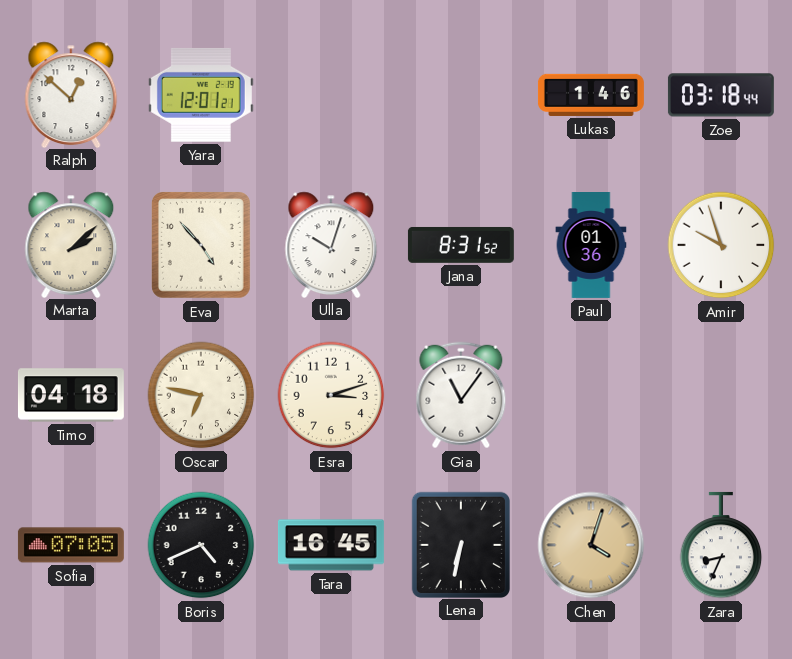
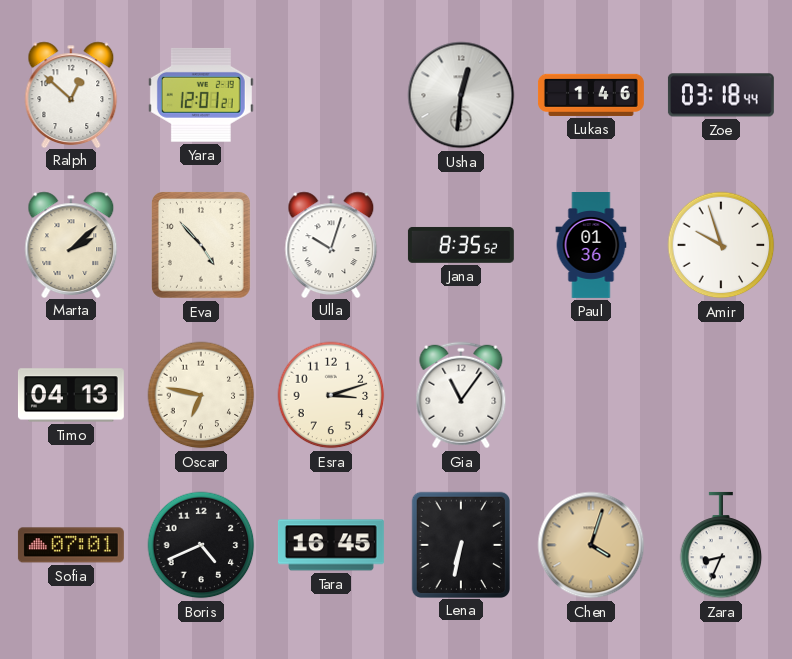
Usha: none -> 12:31
Jana: 8:31 -> 8:35
Timo: 04:18 -> 04:13
Sofia: 07:05 -> 07:01
